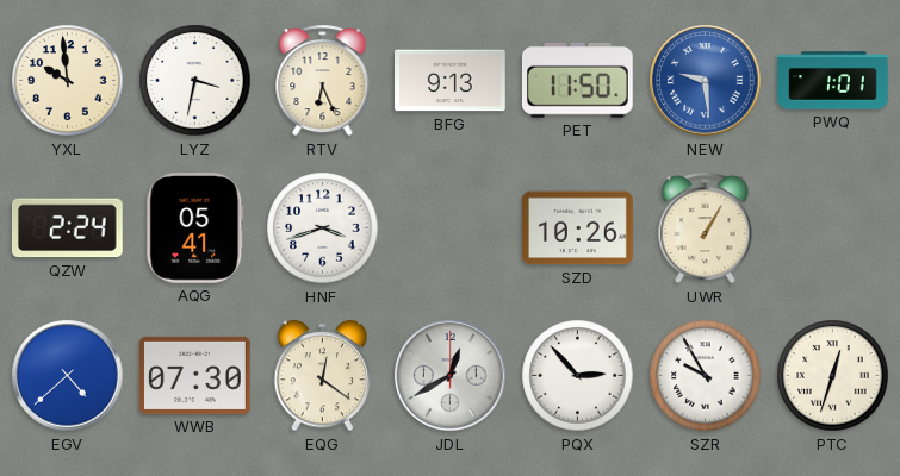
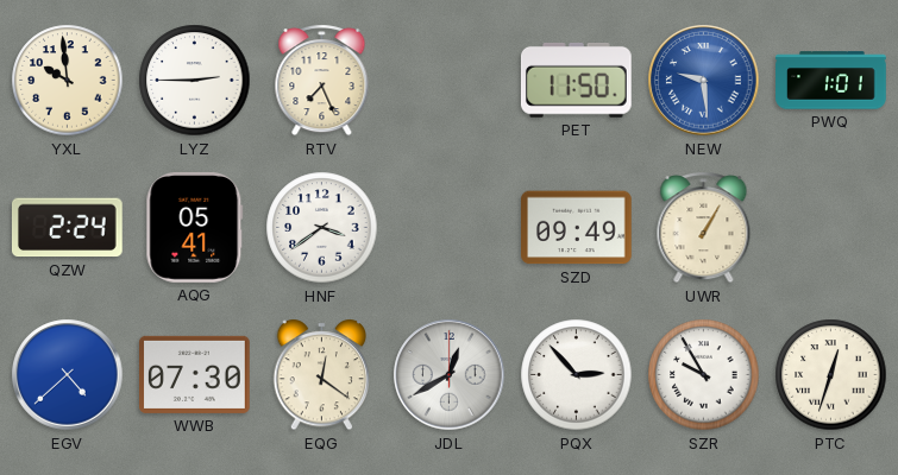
LYZ: 3:32 -> 2:45
RTV: 6:26 -> 7:26
BFG: 9:13 -> none
HNF: 3:42 -> 3:39
SZD: 10:26 -> 09:49
